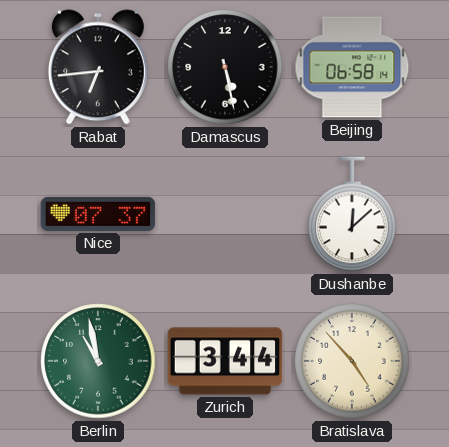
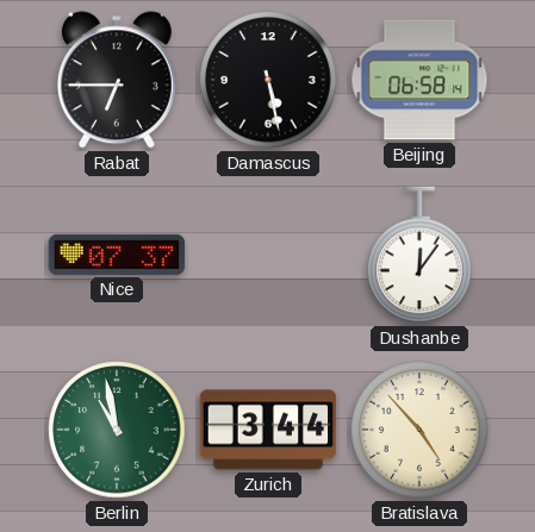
Rabat: 6:44 -> 6:45
Dushanbe: 12:08 -> 12:06
